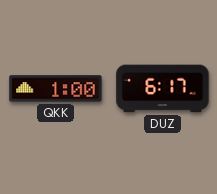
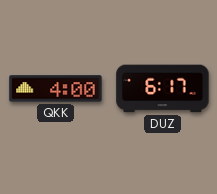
QKK: 1:00 -> 4:00
